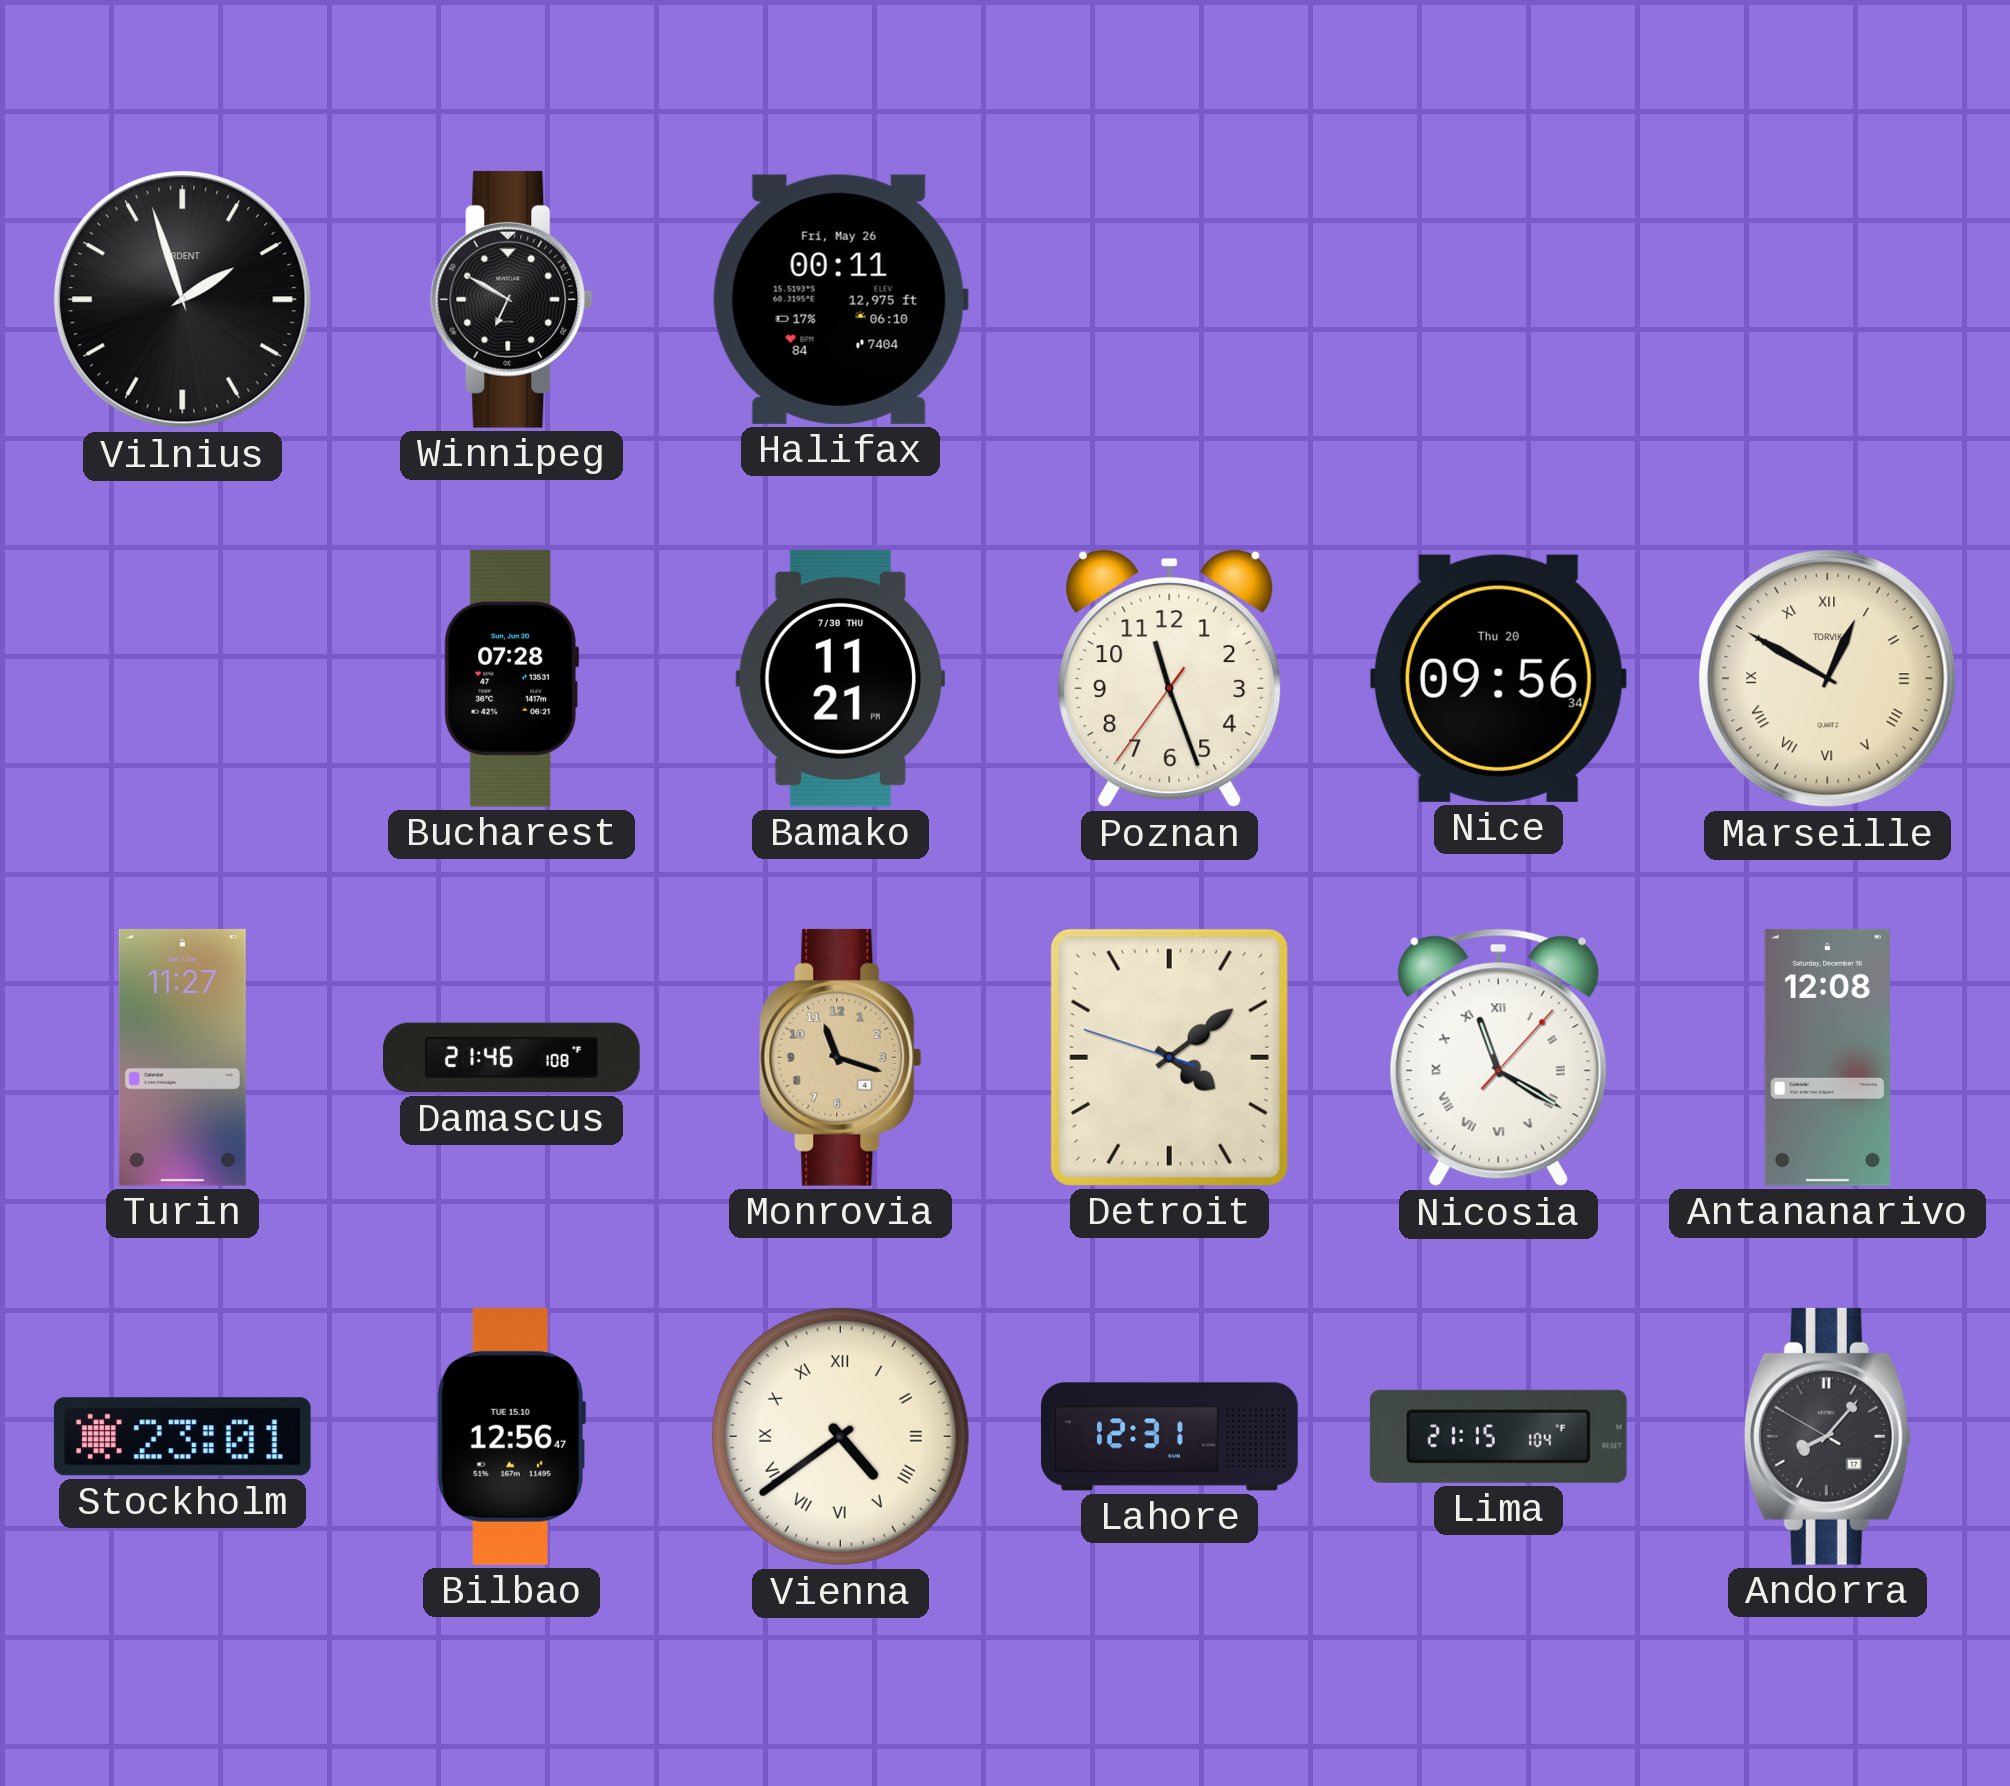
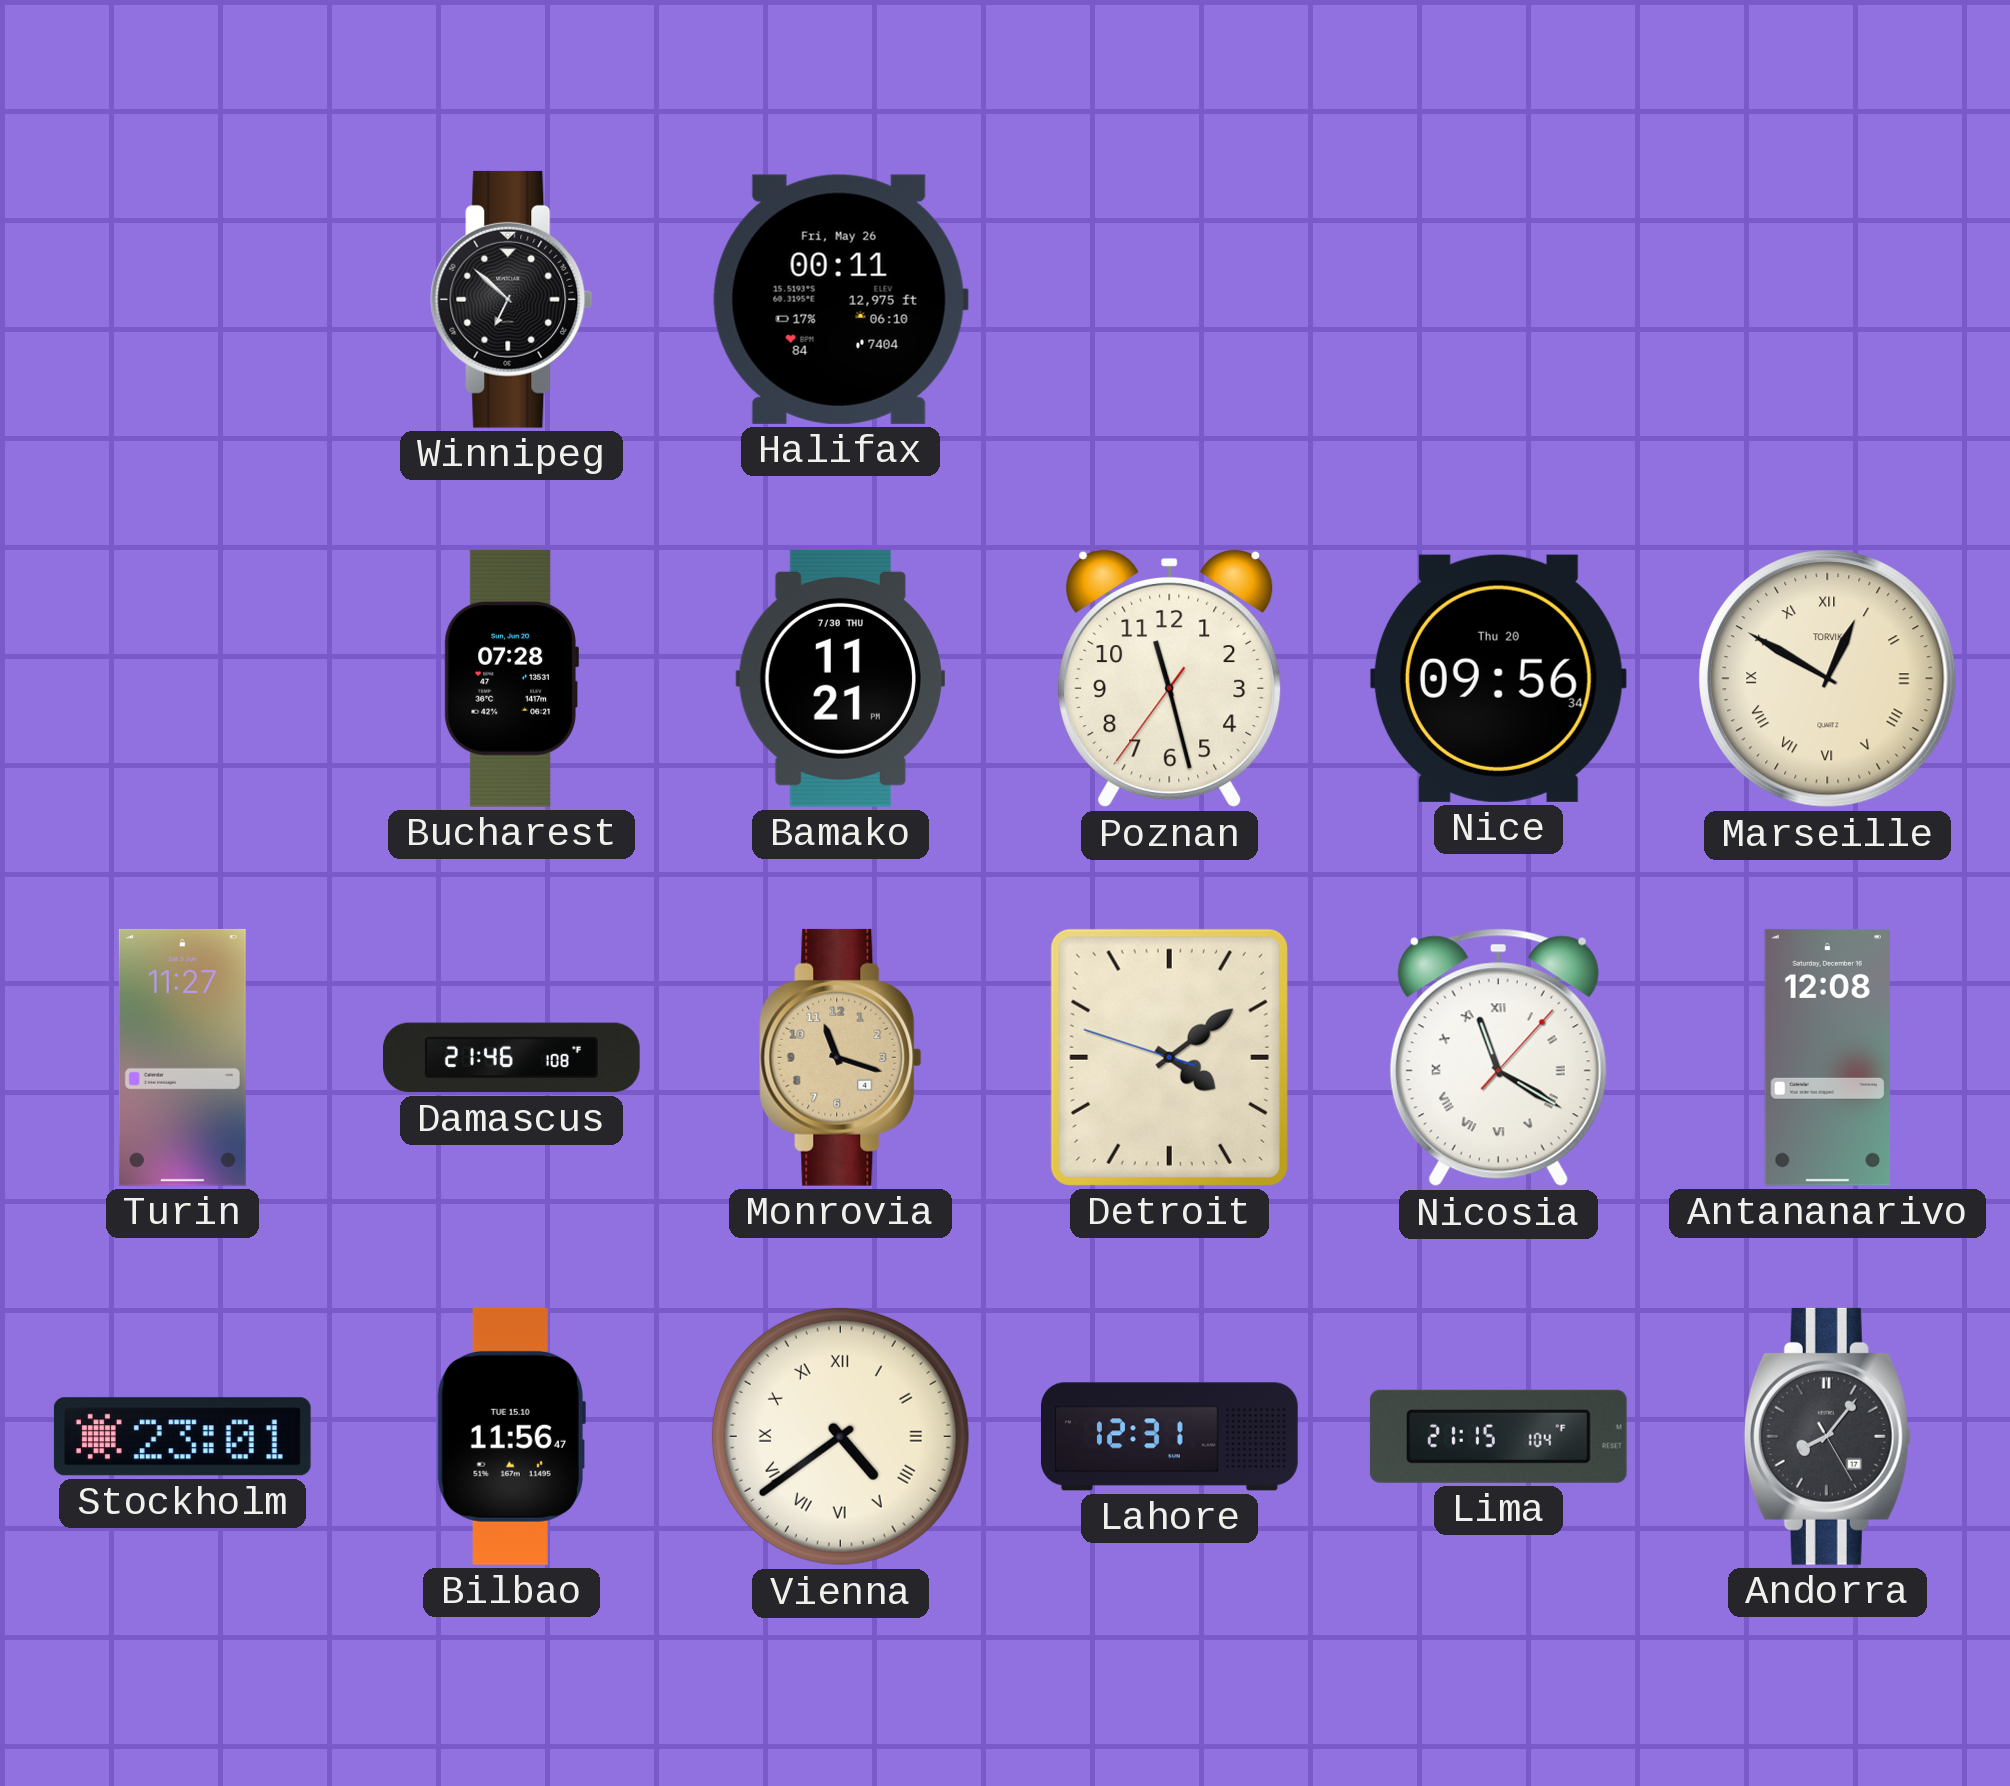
Vilnius: 1:57 -> none
Winnipeg: 6:50 -> 6:52
Poznan: 11:26 -> 11:27
Bilbao: 12:56 -> 11:56
Andorra: 8:06:50 -> 8:06:25
